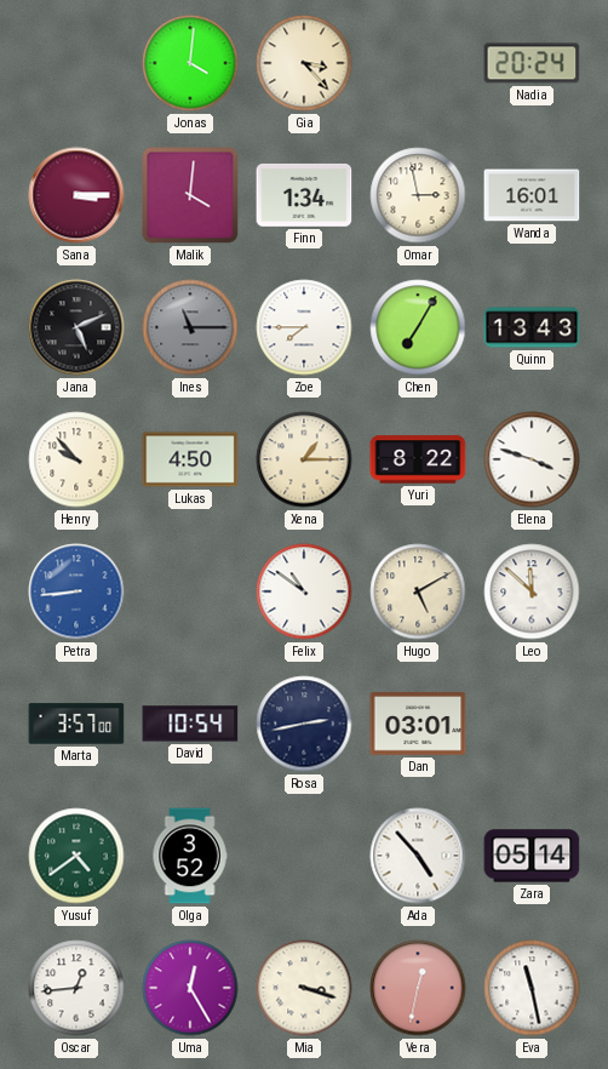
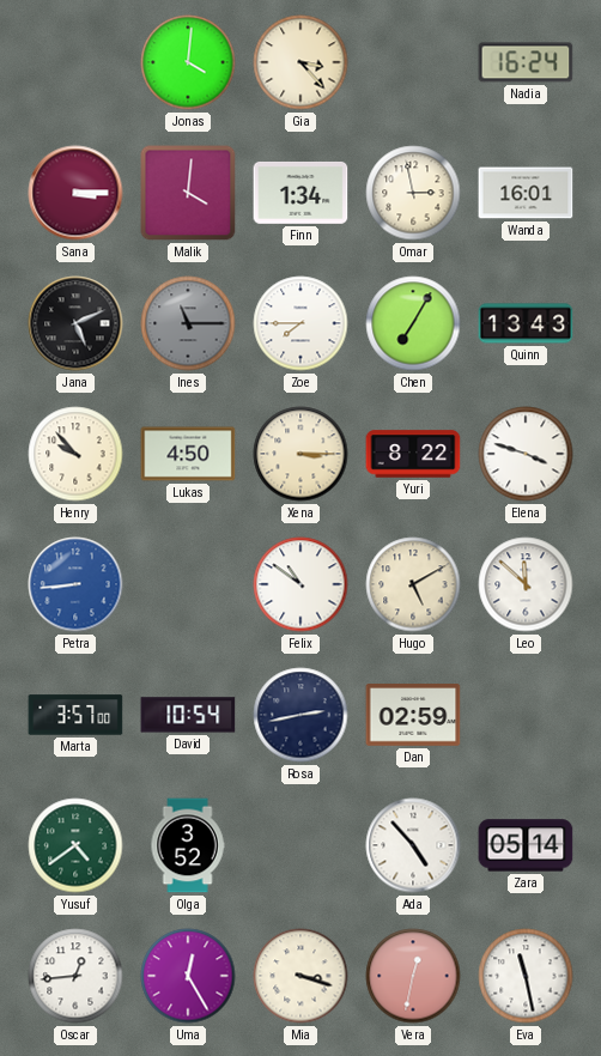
Nadia: 20:24 -> 16:24
Xena: 1:15 -> 3:15
Dan: 03:01 -> 02:59
